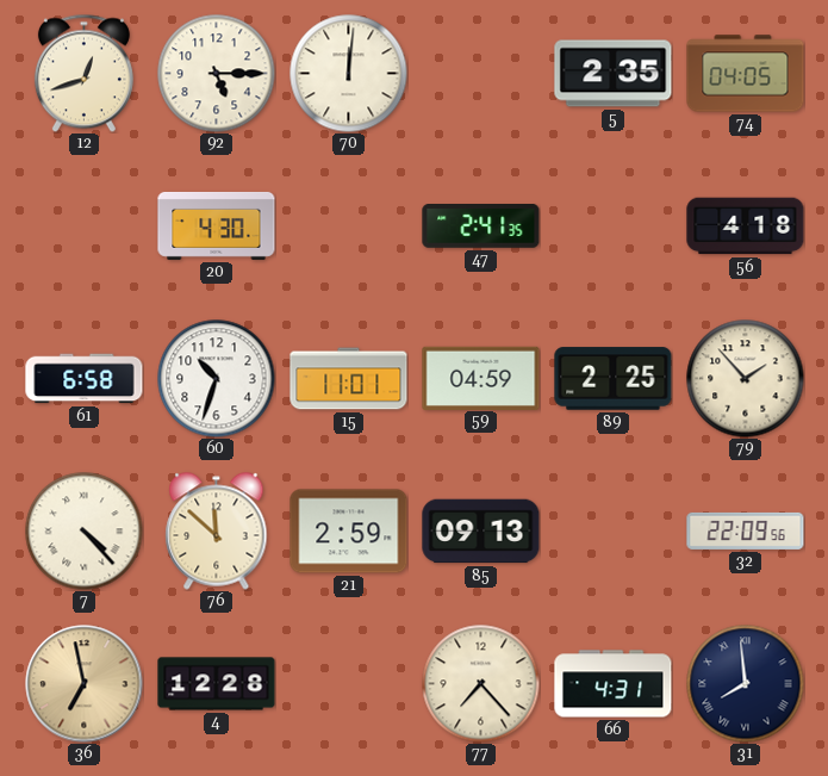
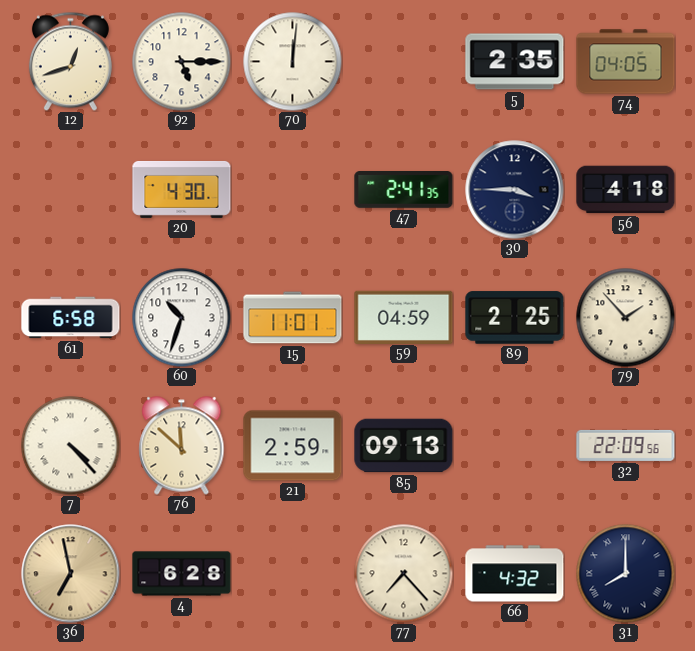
30: none -> 3:45
4: 12:28 -> 6:28
66: 4:31 -> 4:32
31: 7:59 -> 8:00
